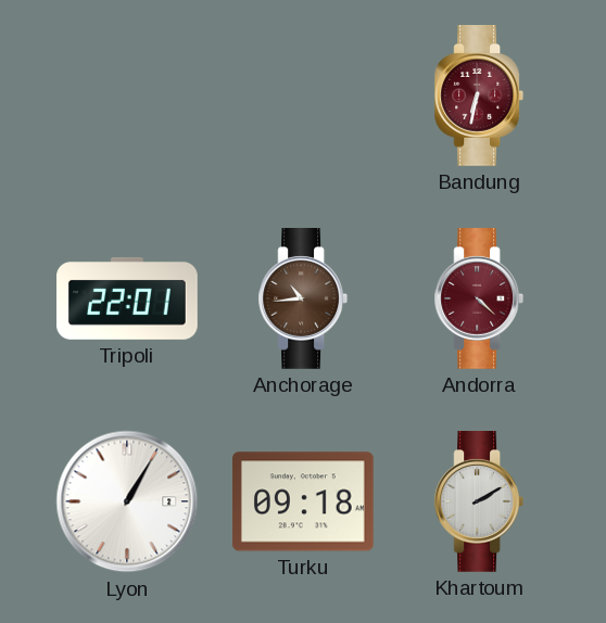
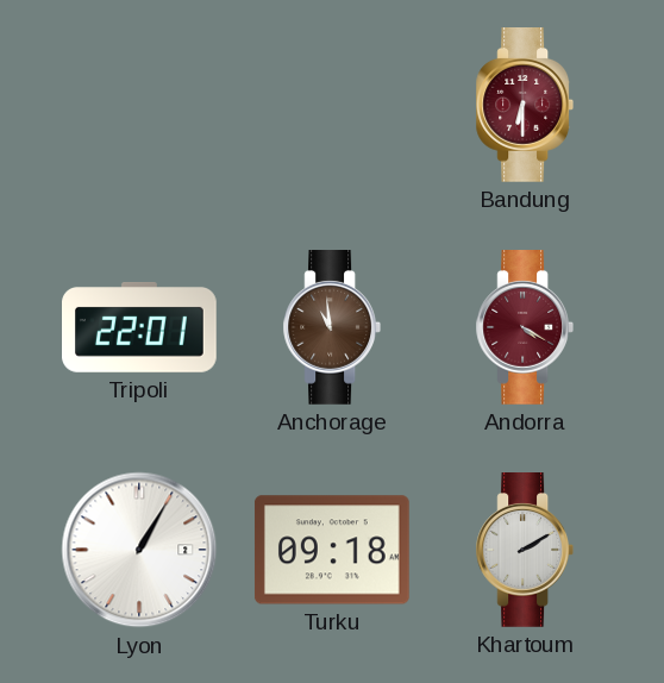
Bandung: 6:32 -> 6:30
Anchorage: 10:44 -> 10:59
Andorra: 4:22 -> 4:20
